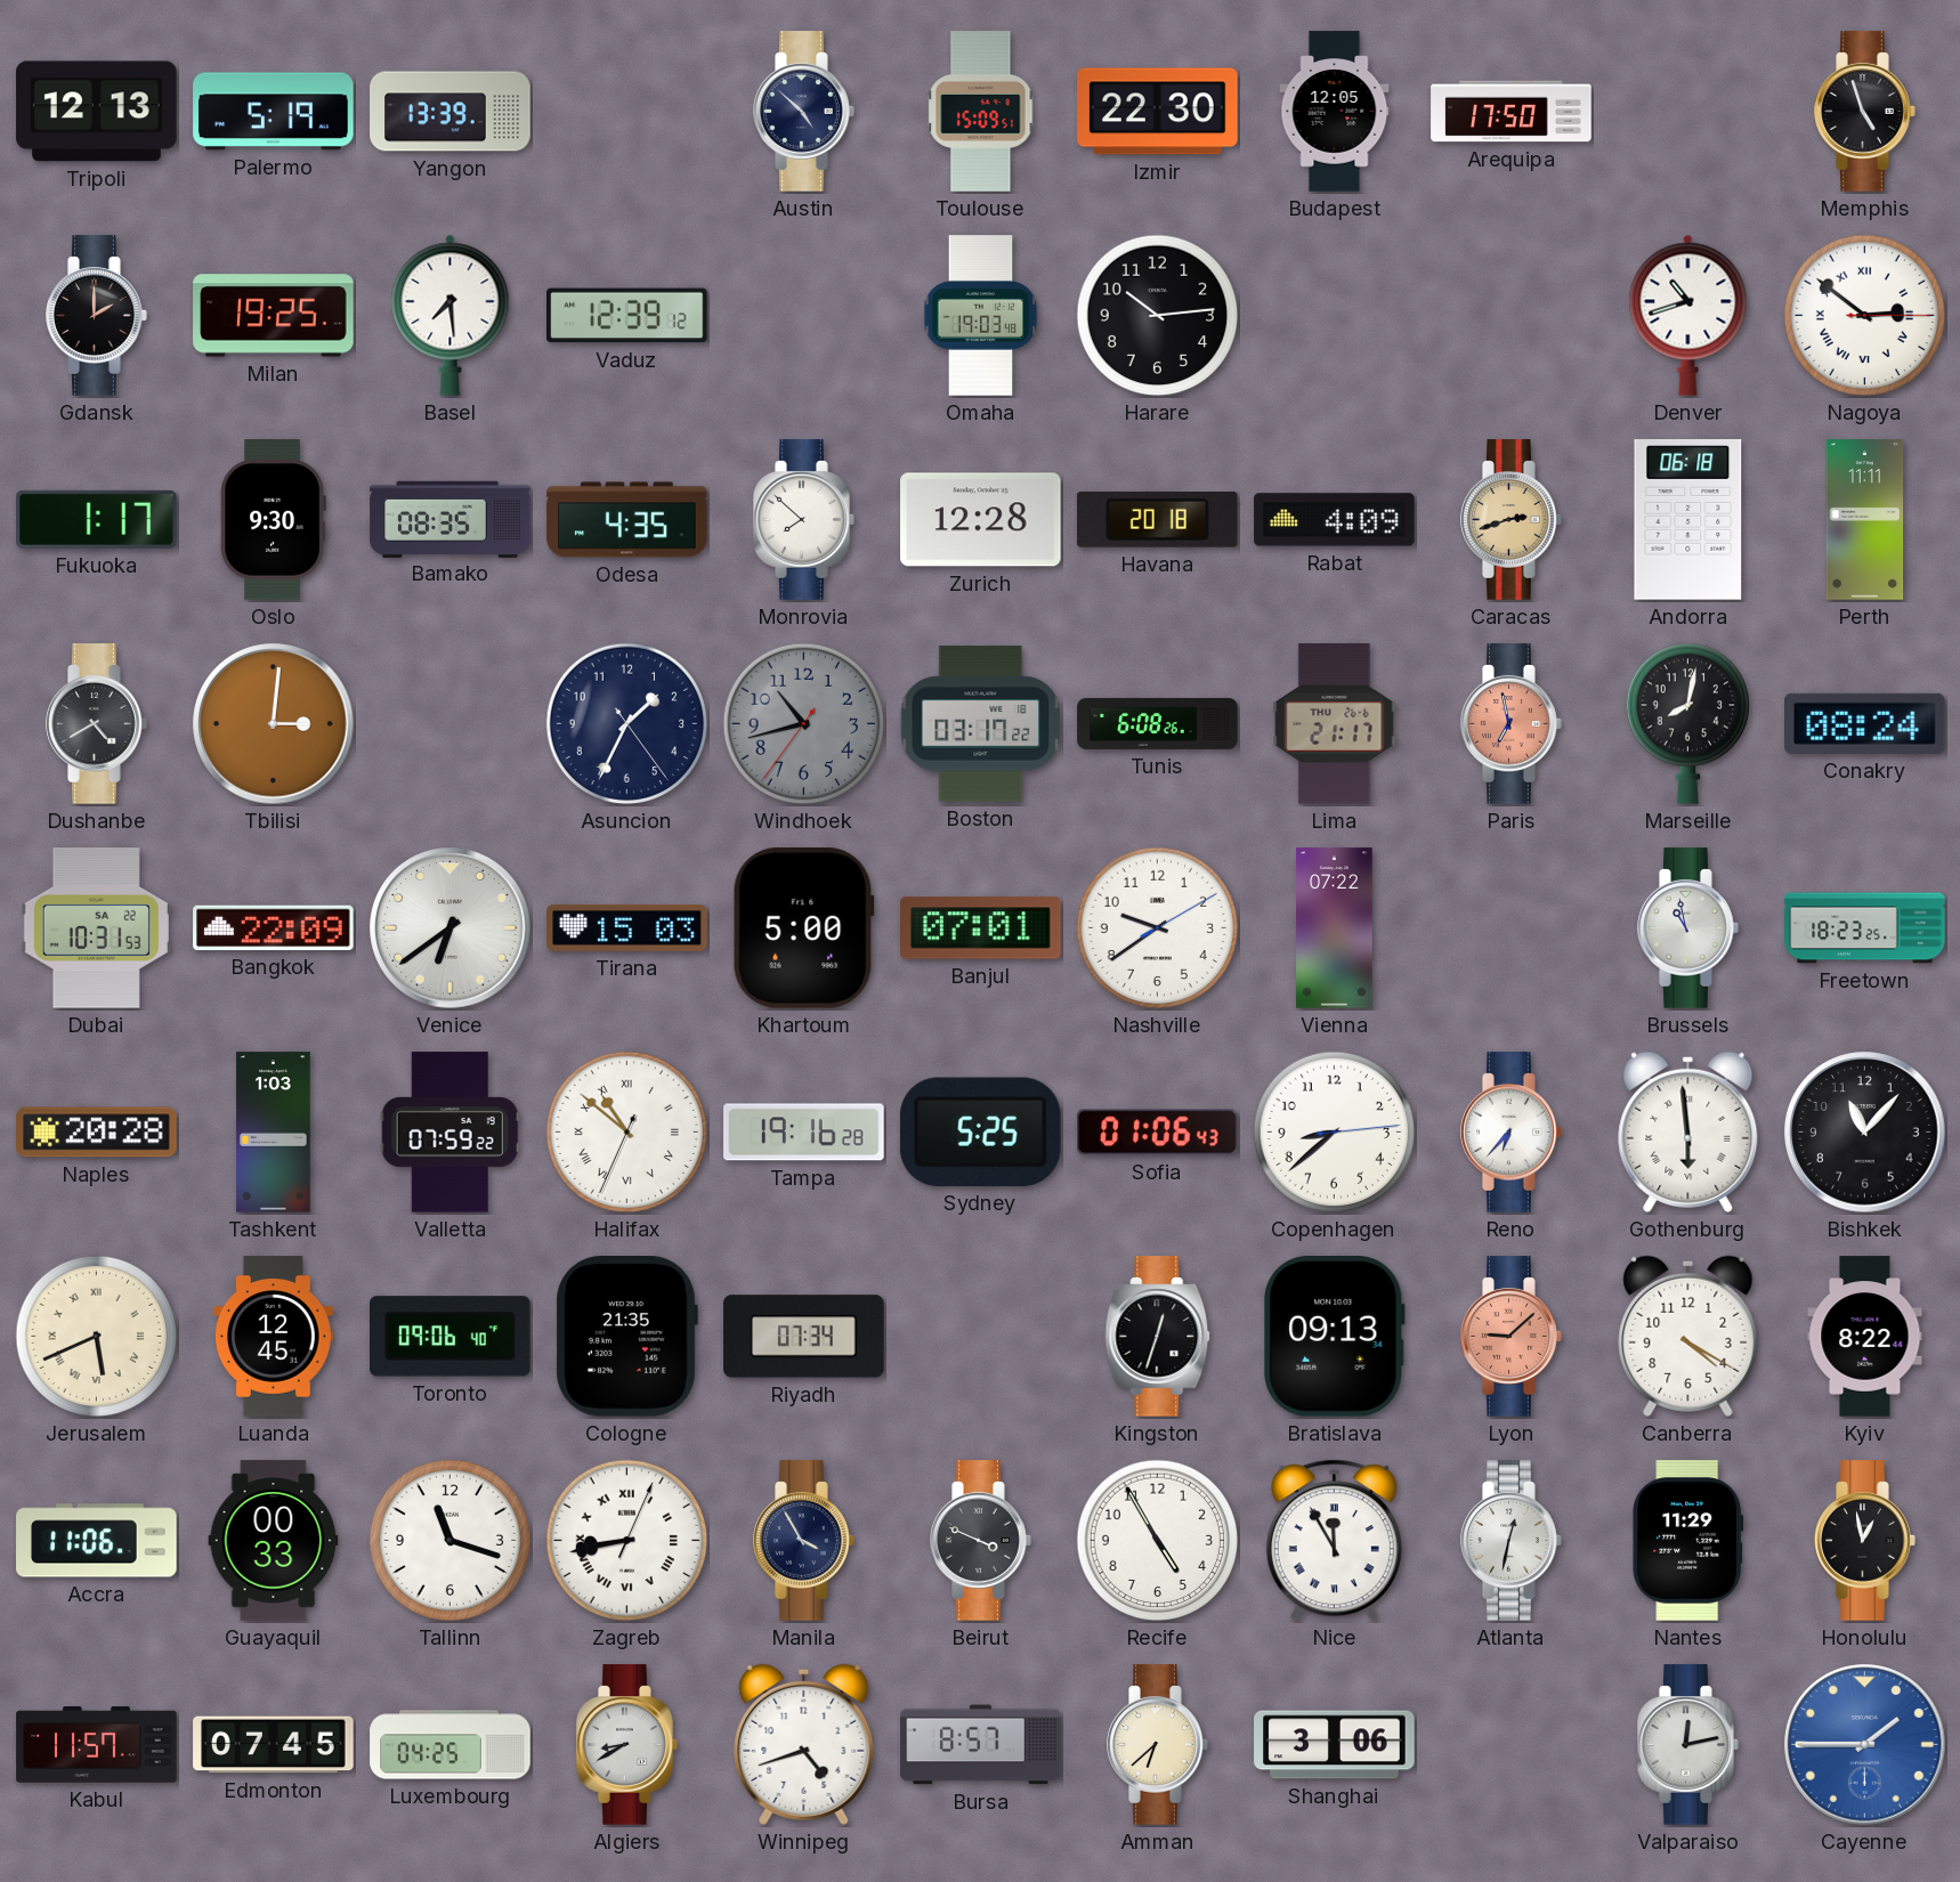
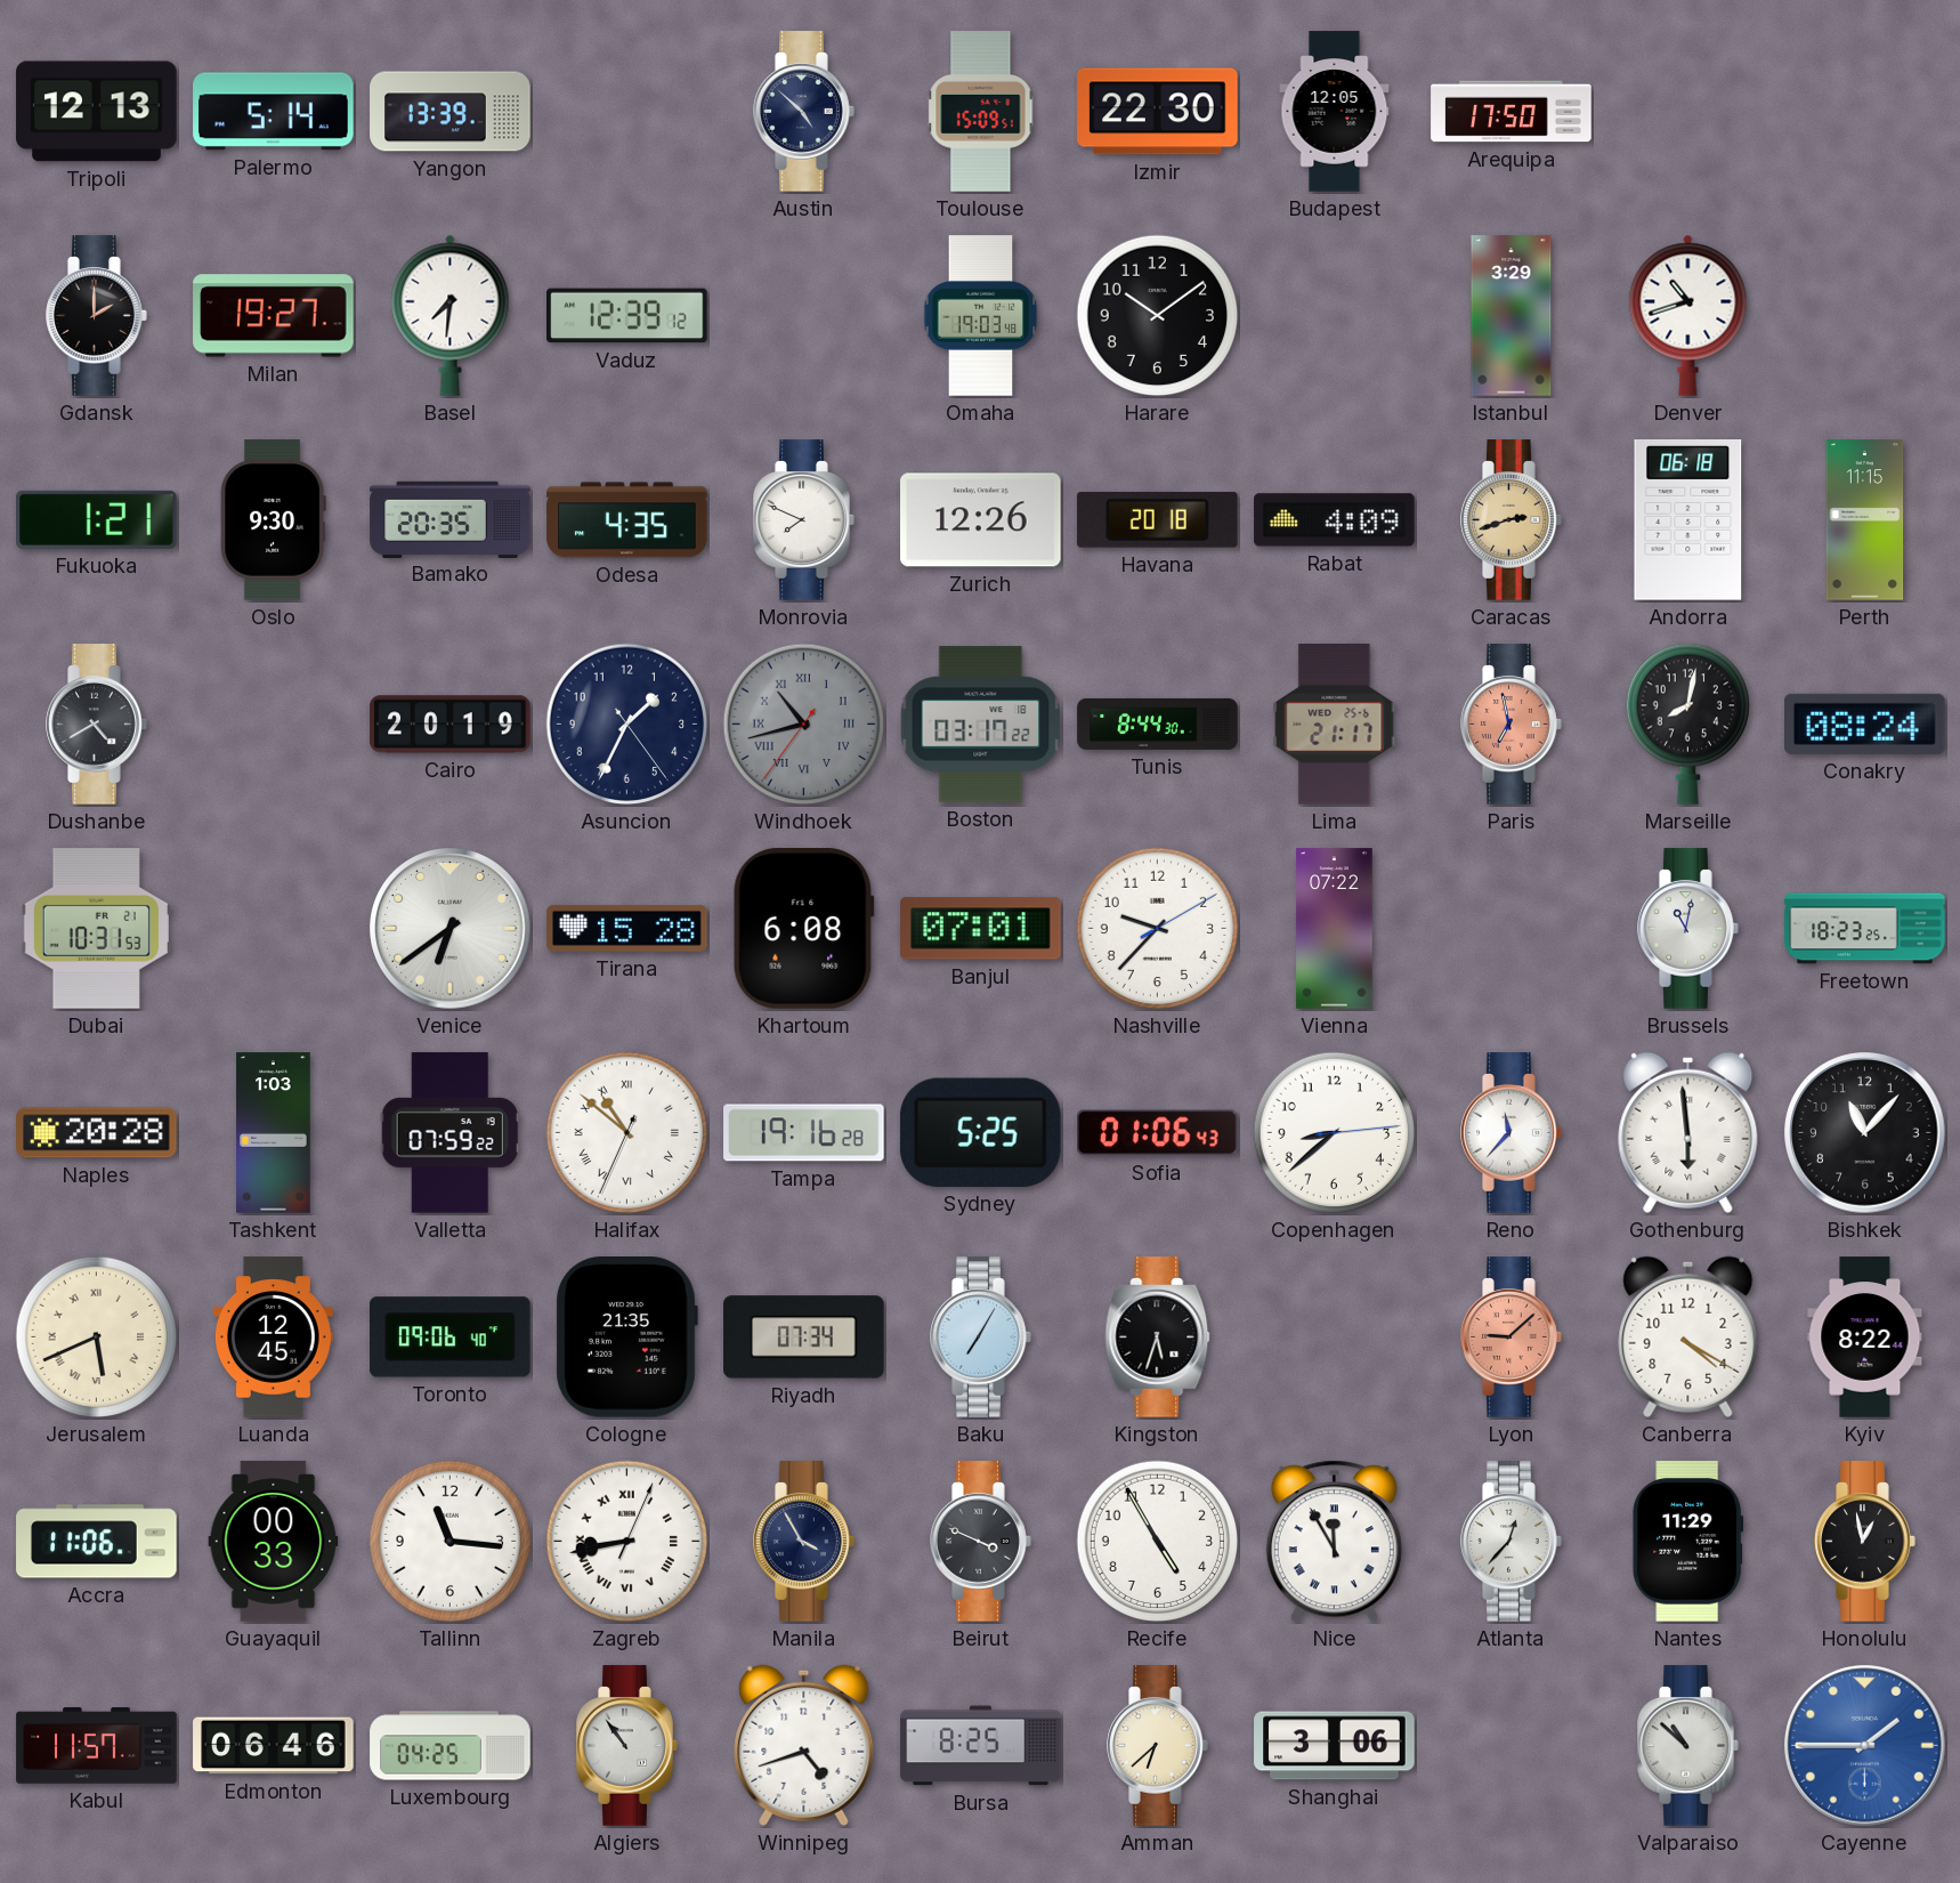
Palermo: 5:19 -> 5:14
Memphis: 4:57 -> none
Milan: 19:25 -> 19:27
Basel: 7:29 -> 7:31
Harare: 10:14 -> 10:09
Istanbul: none -> 3:29
Nagoya: 2:51 -> none
Fukuoka: 1:17 -> 1:21
Bamako: 08:35 -> 20:35
Monrovia: 7:52 -> 7:49
Zurich: 12:28 -> 12:26
Perth: 11:11 -> 11:15
Tbilisi: 3:01 -> none
Cairo: none -> 20:19
Windhoek numerals: Arabic -> Roman
Tunis: 6:08 -> 8:44
Lima date: THU 26-6 -> WED 25-6
Dubai date: SA 22 -> FR 21
Bangkok: 22:09 -> none
Tirana: 15:03 -> 15:28
Khartoum: 5:00 -> 6:08
Nashville: 9:39 -> 9:37
Brussels: 10:58 -> 11:02
Reno: 6:37 -> 11:37
Baku: none -> 7:05
Kingston: 12:33 -> 5:33
Bratislava: 09:13 -> none
Tallinn: 11:18 -> 11:16
Atlanta: 12:32 -> 12:37
Edmonton: 07:45 -> 06:46
Algiers: 8:40 -> 10:54
Bursa: 8:57 -> 8:25
Valparaiso: 12:13 -> 10:52
